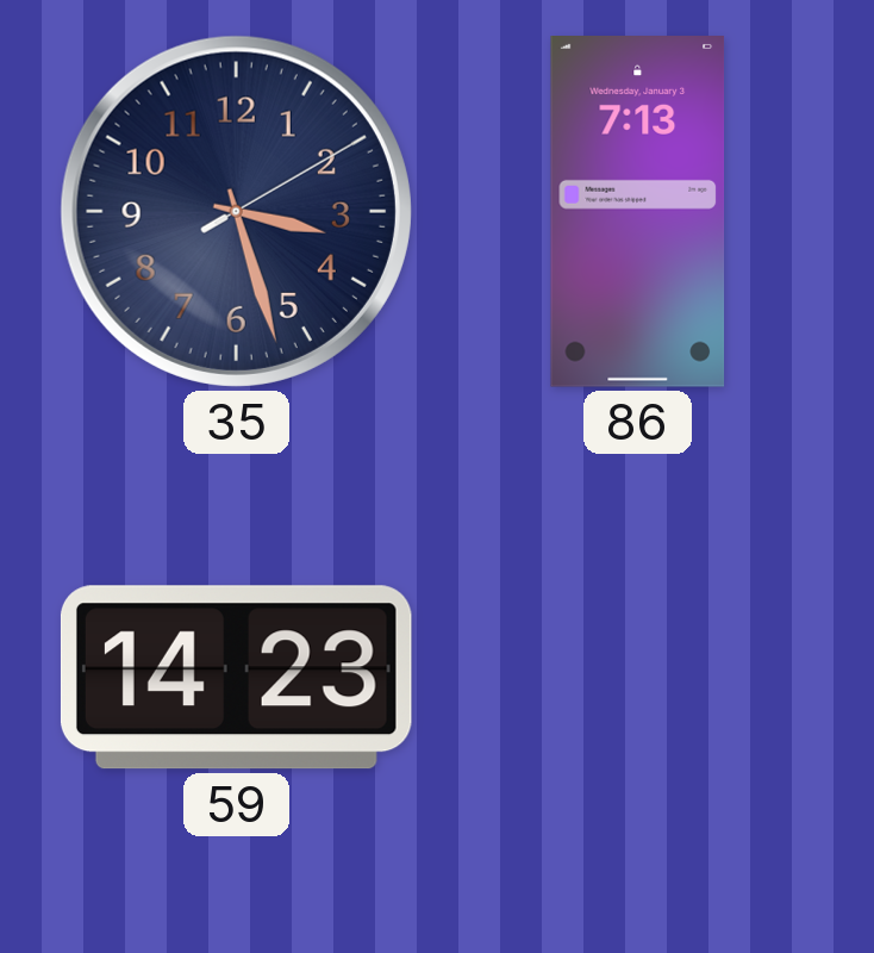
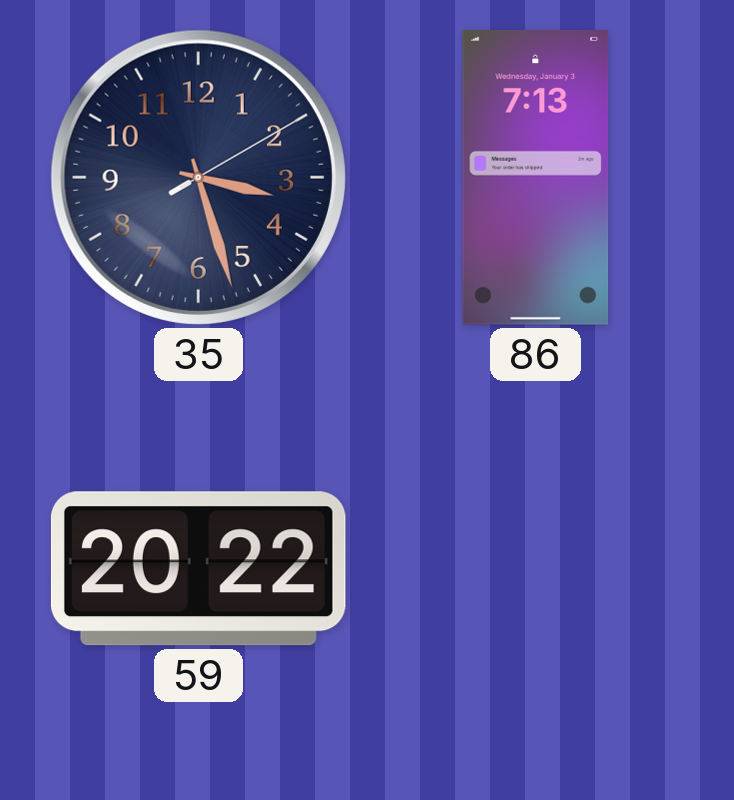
59: 14:23 -> 20:22
